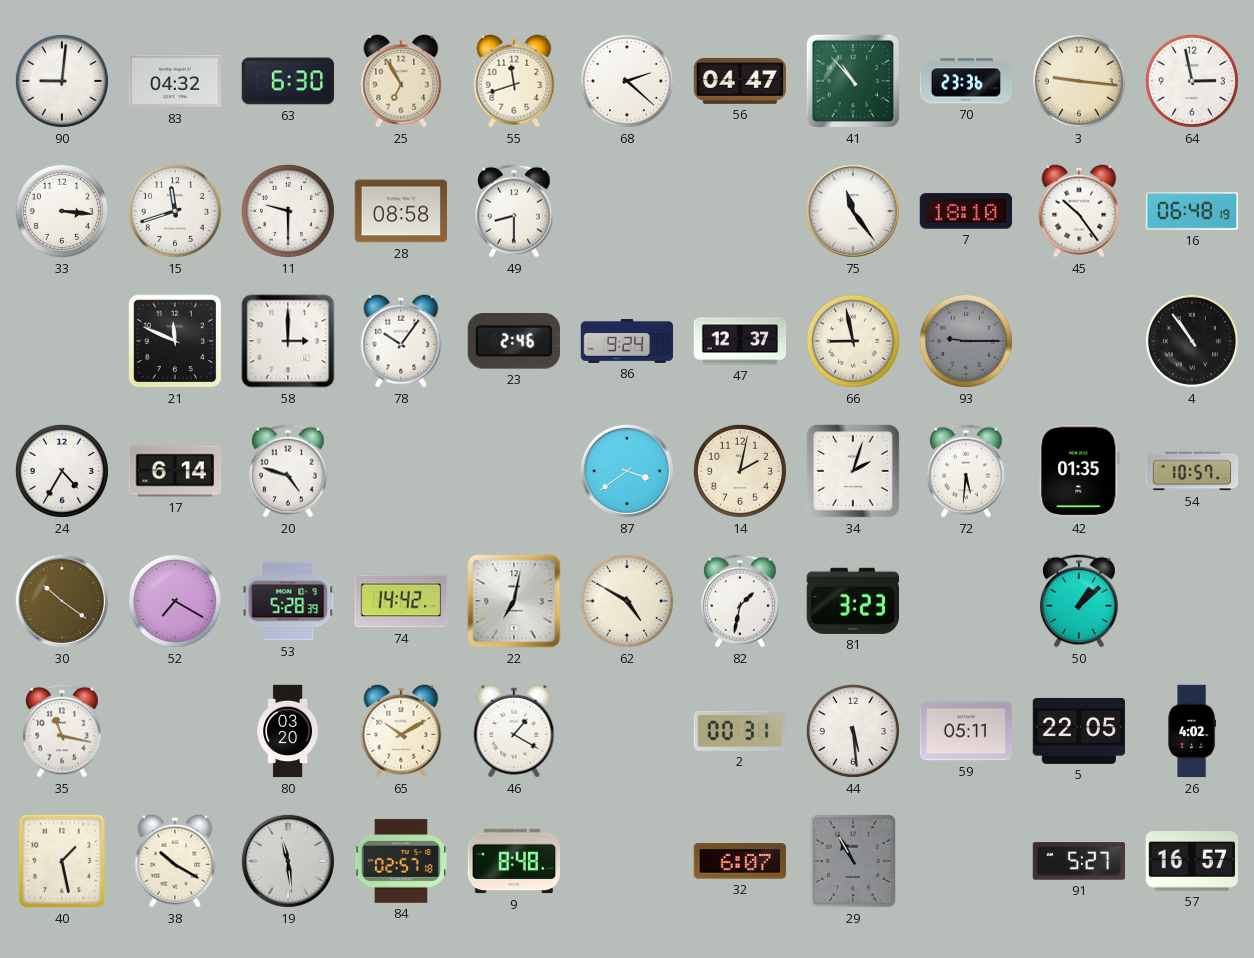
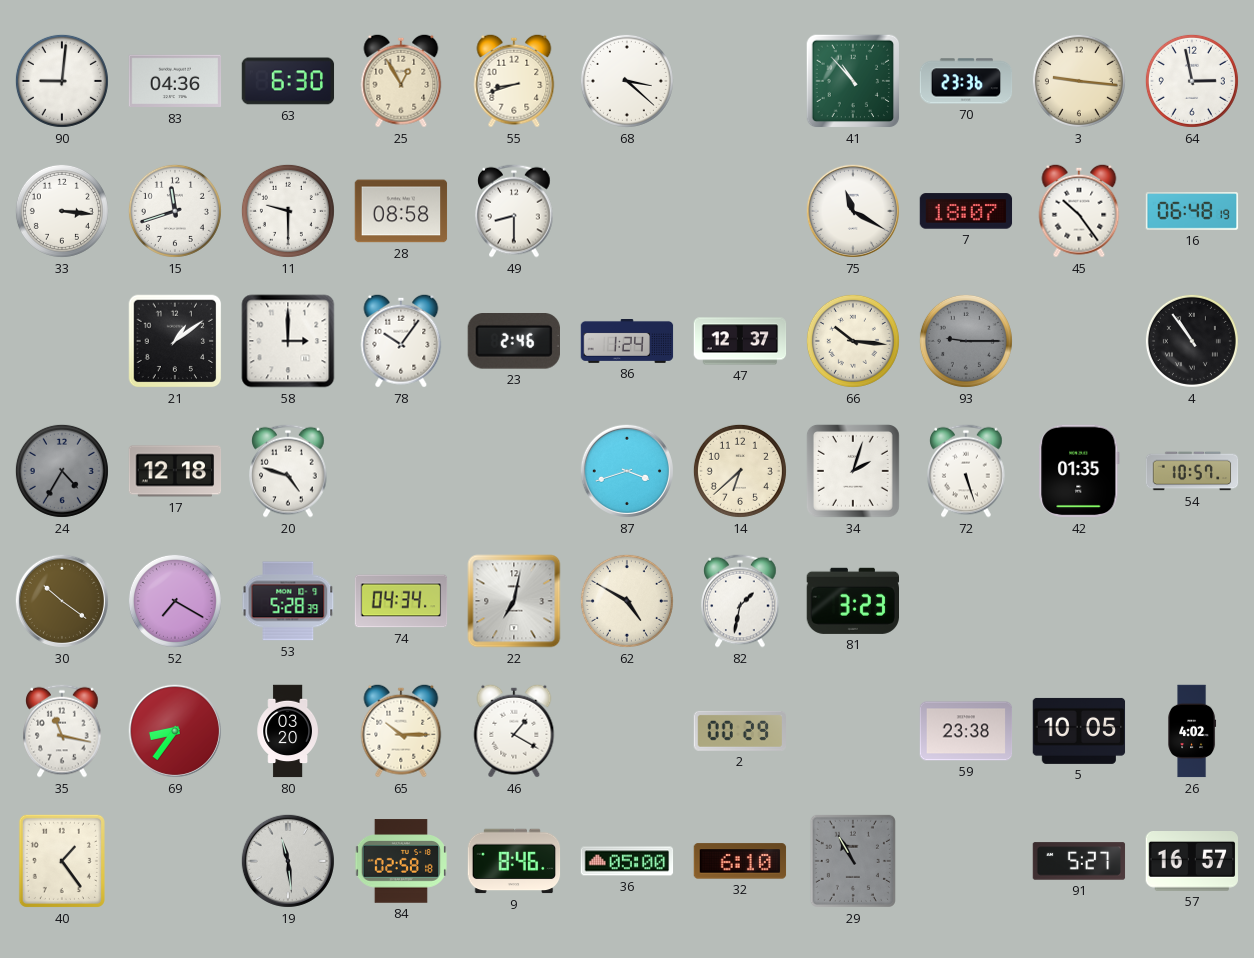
83: 04:32 -> 04:36
25: 6:55 -> 12:55
55: 11:42 -> 8:42
68: 2:22 -> 3:22
56: 04:47 -> none
75: 11:24 -> 11:20
7: 18:10 -> 18:07
21: 11:49 -> 1:09
86: 9:24 -> 1:24
66: 8:58 -> 10:16
24 dial: white -> grey
17: 6:14 -> 12:18
87: 3:39 -> 3:42
14: 2:02 -> 6:38
72: 5:31 -> 5:27
74: 14:42 -> 04:34
50: 1:08 -> none
69: none -> 8:36
65: 10:10 -> 10:15
2: 00:31 -> 00:29
44: 5:29 -> none
59: 05:11 -> 23:38
5: 22:05 -> 10:05
40: 1:28 -> 1:24
38: 10:20 -> none
84: 02:57 -> 02:58
9: 8:48 -> 8:46
36: none -> 05:00
32: 6:07 -> 6:10
